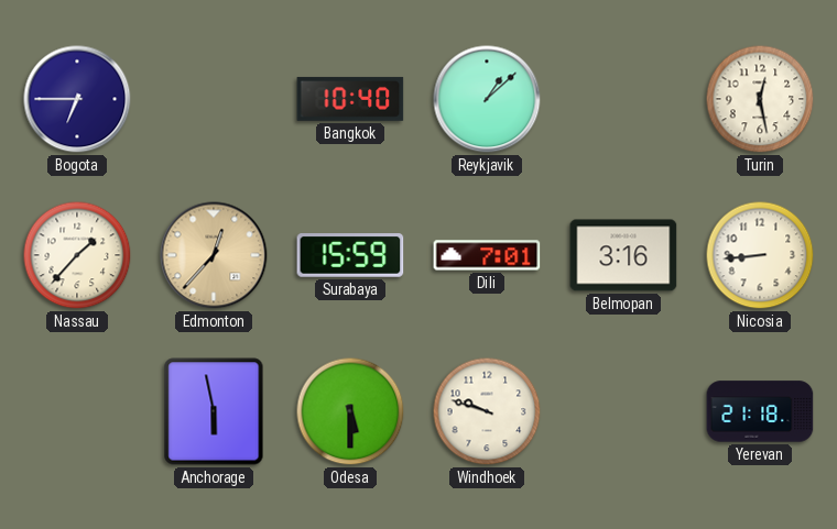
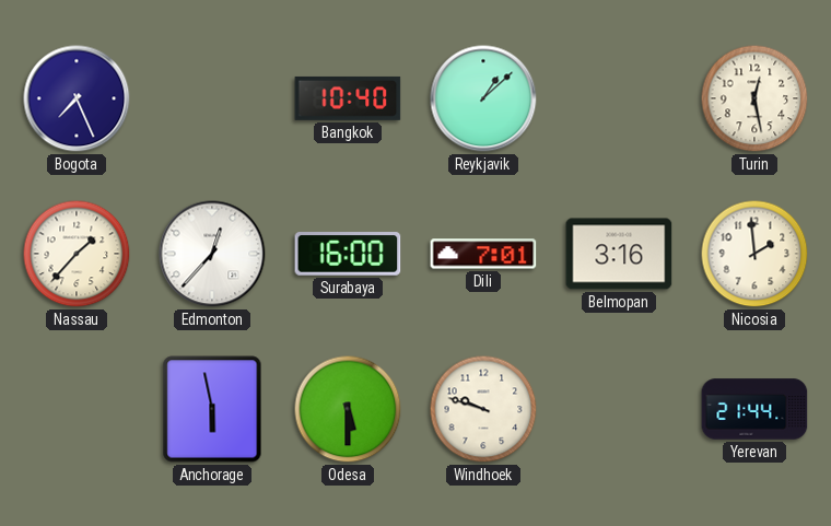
Bogota: 6:45 -> 7:26
Edmonton dial: champagne -> white
Surabaya: 15:59 -> 16:00
Nicosia: 8:44 -> 1:59
Yerevan: 21:18 -> 21:44
